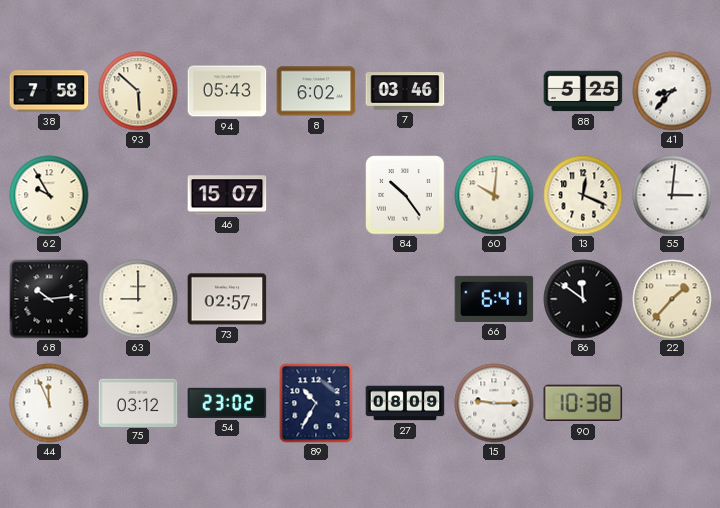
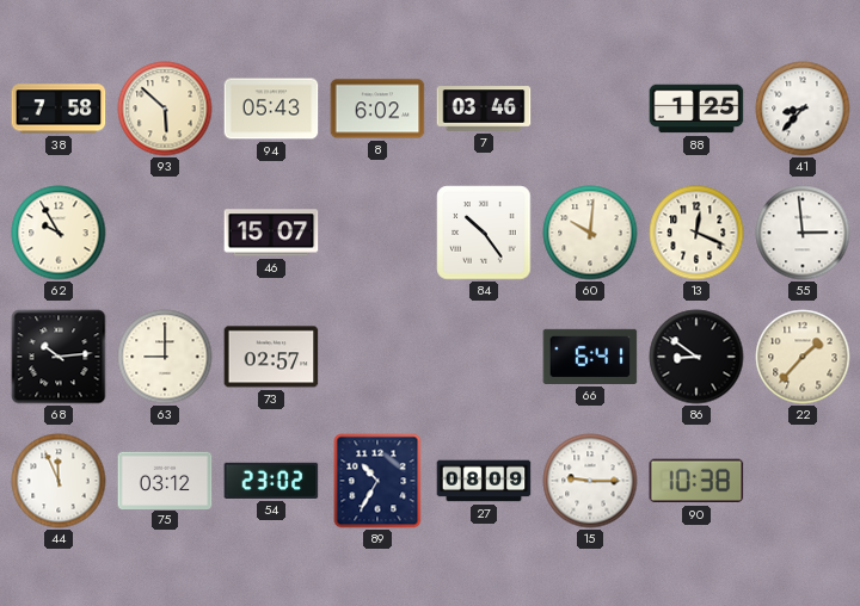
88: 5:25 -> 1:25
55: 3:01 -> 2:59
86: 11:51 -> 8:51
